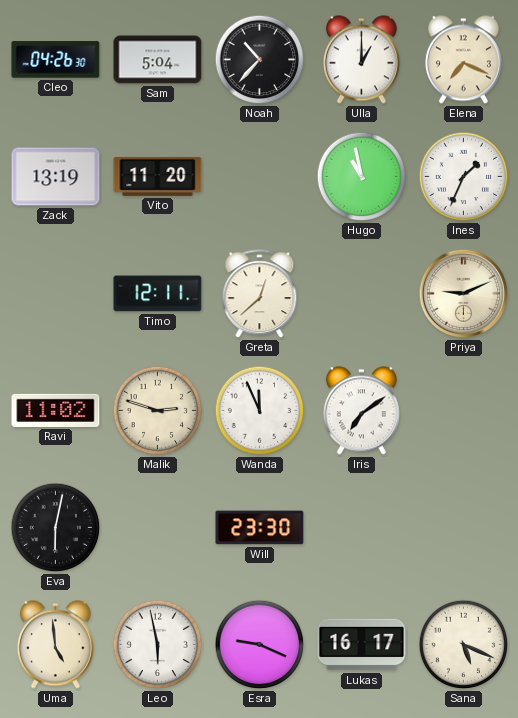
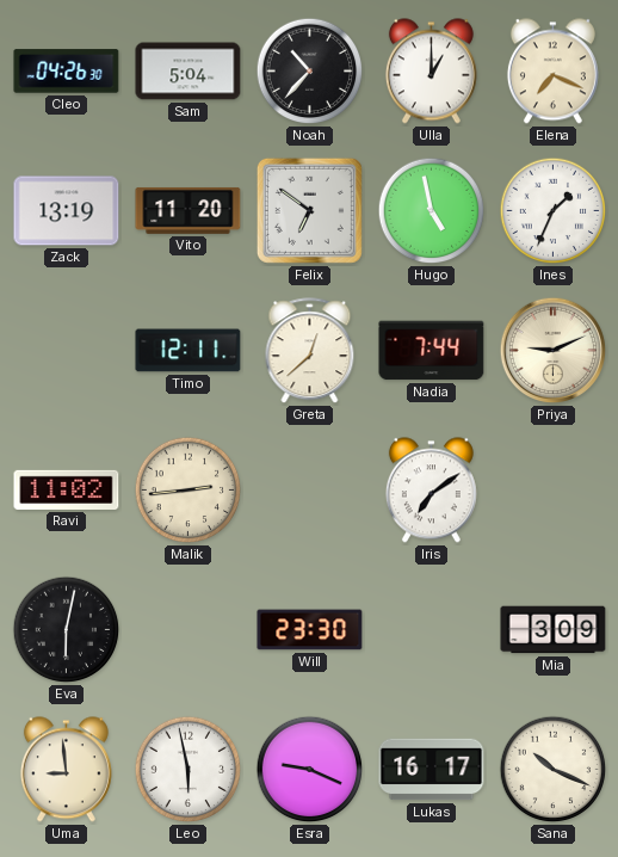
Felix: none -> 6:51
Hugo: 10:58 -> 4:58
Nadia: none -> 7:44
Malik: 2:48 -> 2:44
Wanda: 11:56 -> none
Mia: none -> 3:09
Uma: 4:59 -> 8:59
Sana: 5:19 -> 10:19
